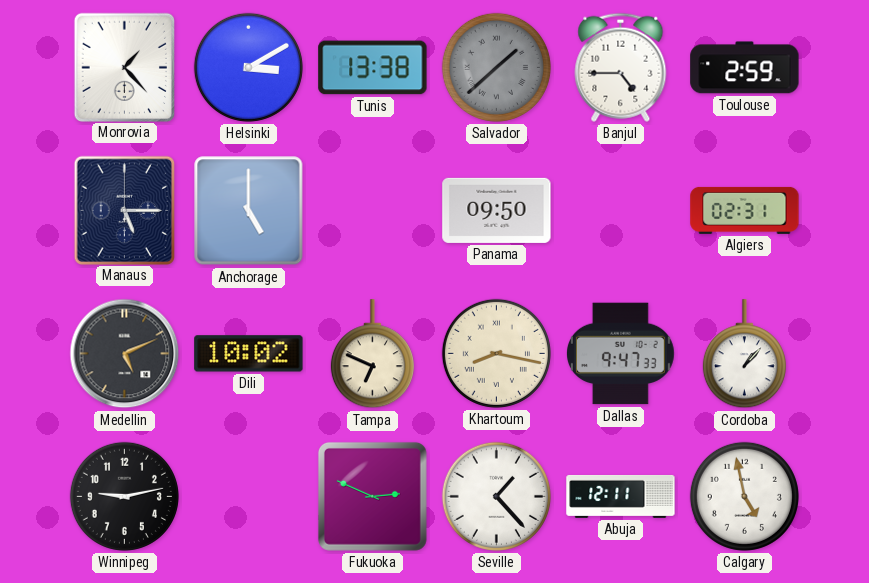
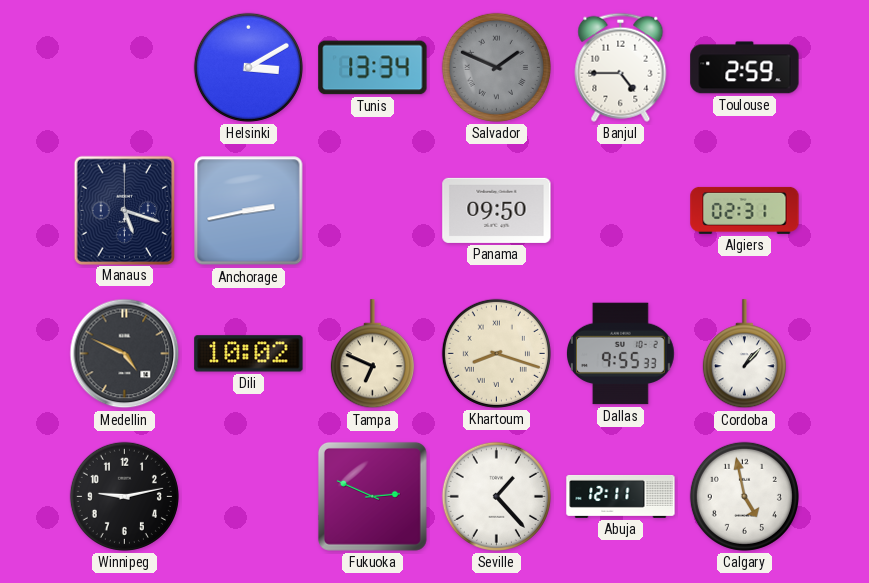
Monrovia: 1:23 -> none
Tunis: 13:38 -> 13:34
Salvador: 1:38 -> 1:49
Manaus: 5:15 -> 5:18
Anchorage: 5:00 -> 2:43
Medellin: 5:11 -> 4:49
Khartoum: 8:17 -> 8:18
Dallas: 9:47 -> 9:55
